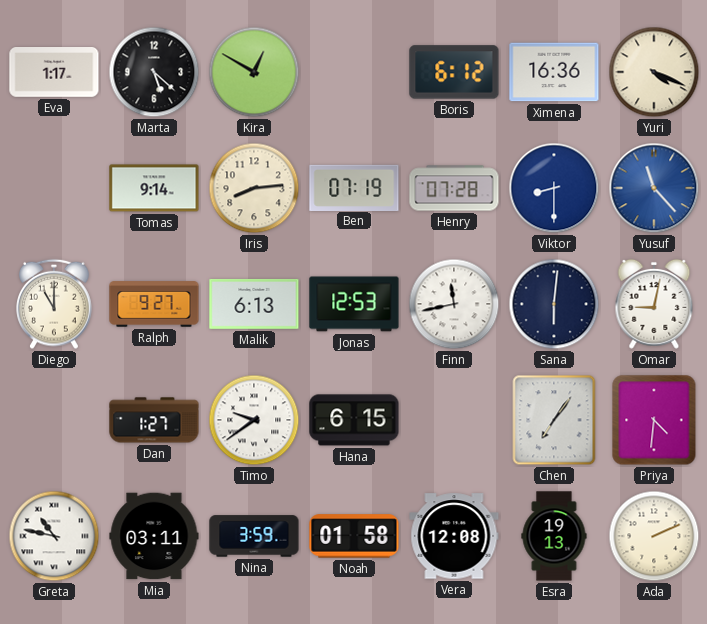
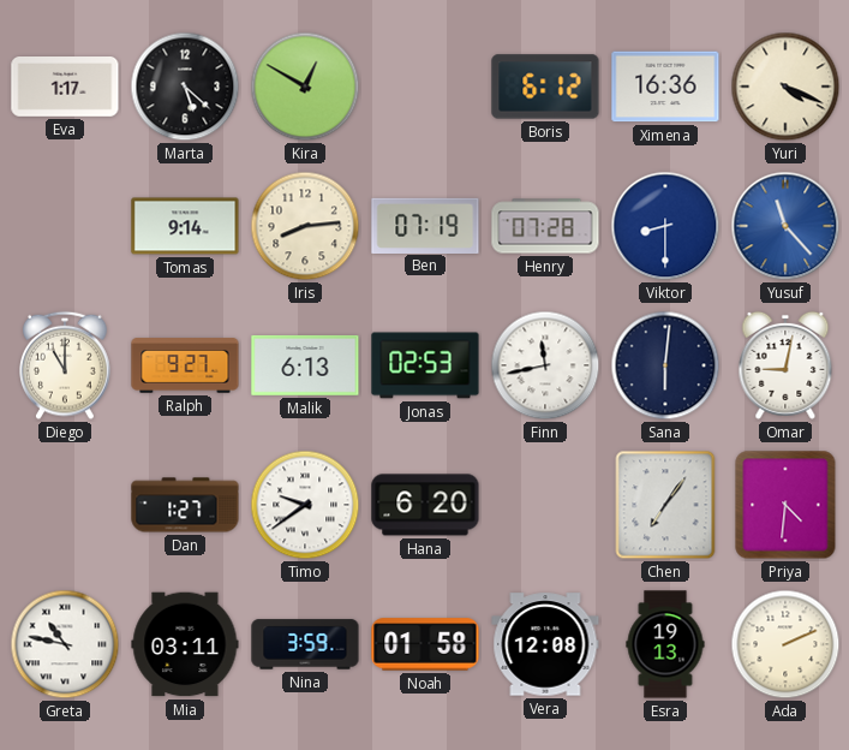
Jonas: 12:53 -> 02:53
Hana: 6:15 -> 6:20
